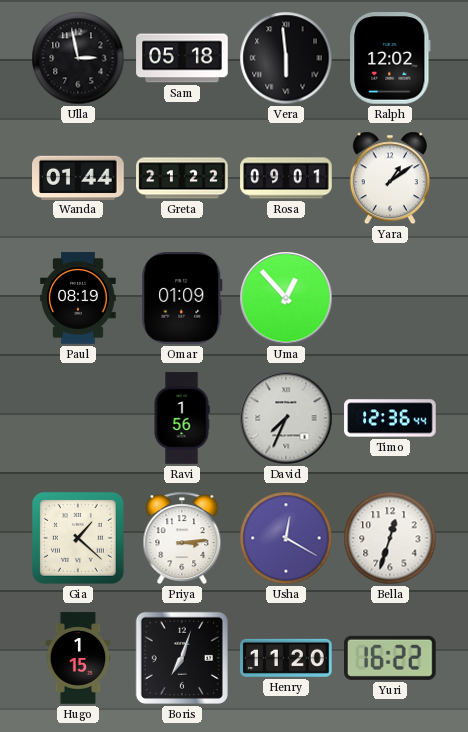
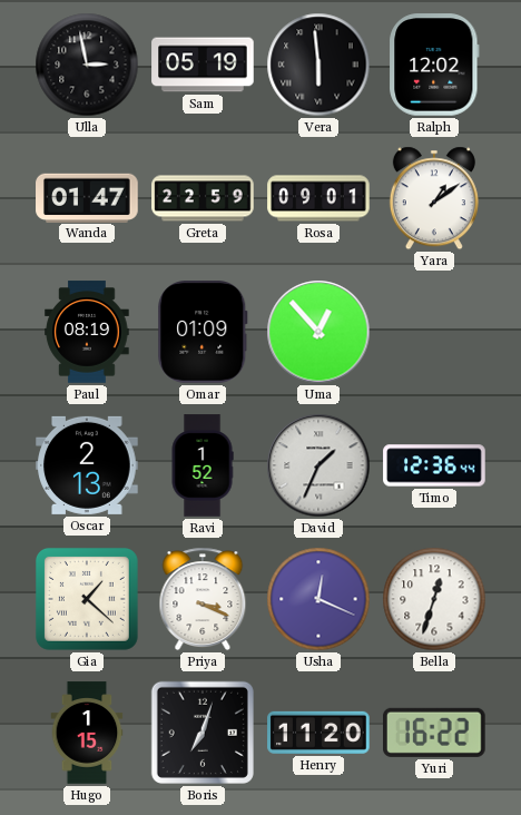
Sam: 05:18 -> 05:19
Wanda: 01:44 -> 01:47
Greta: 21:22 -> 22:59
Oscar: none -> 2:13
Ravi: 1:56 -> 1:52
David: 7:34 -> 1:34
Priya: 3:14 -> 3:19
Usha: 12:20 -> 12:19
